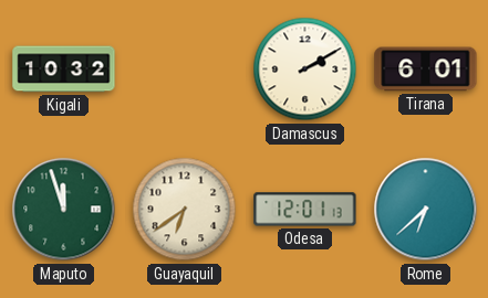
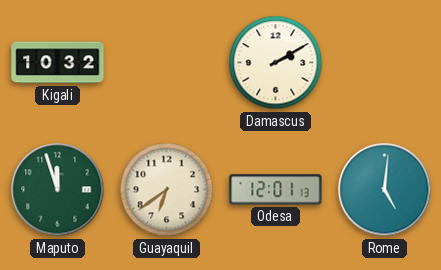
Tirana: 6:01 -> none
Rome: 6:38 -> 5:01
